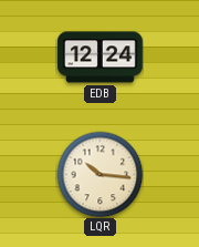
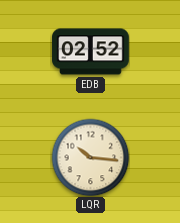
EDB: 12:24 -> 02:52
